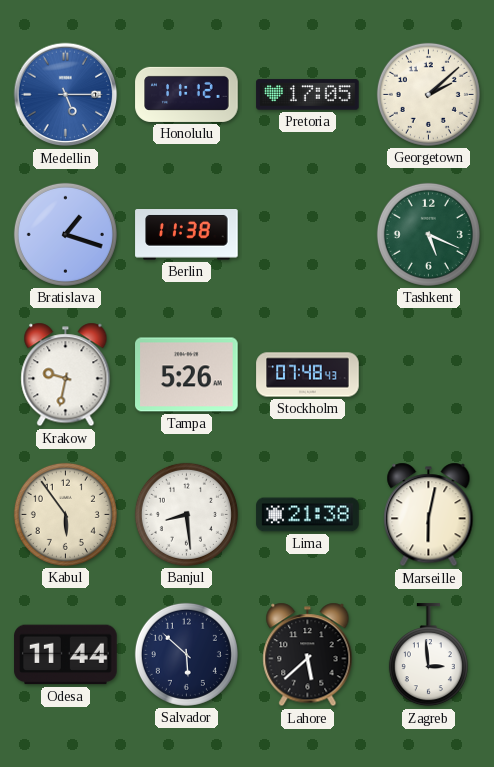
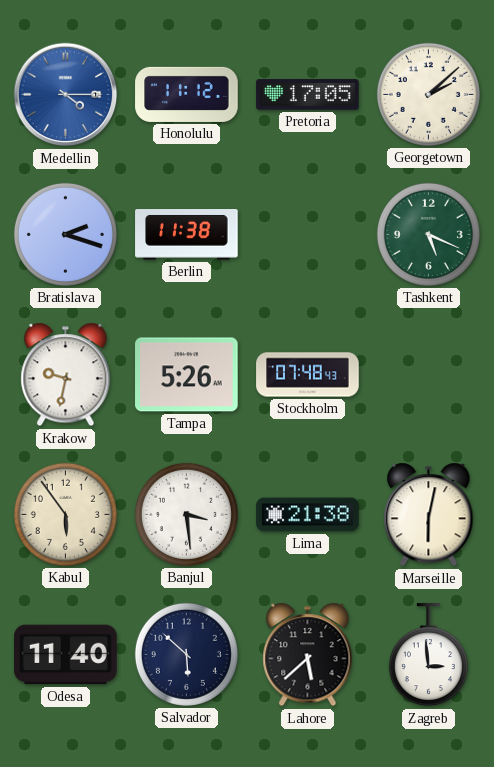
Medellin: 5:15 -> 4:15
Bratislava: 1:18 -> 2:18
Banjul: 8:29 -> 3:29
Odesa: 11:44 -> 11:40
